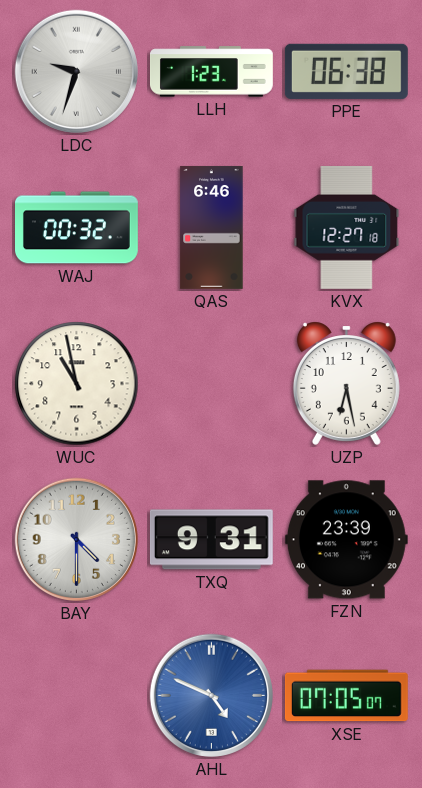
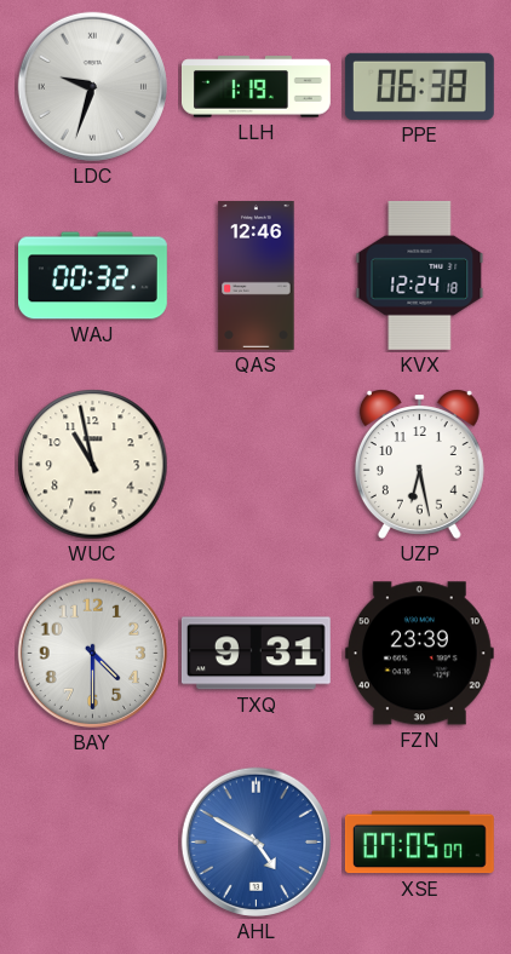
LLH: 1:23 -> 1:19
QAS: 6:46 -> 12:46
KVX: 12:27 -> 12:24
AHL: 4:49 -> 4:50
